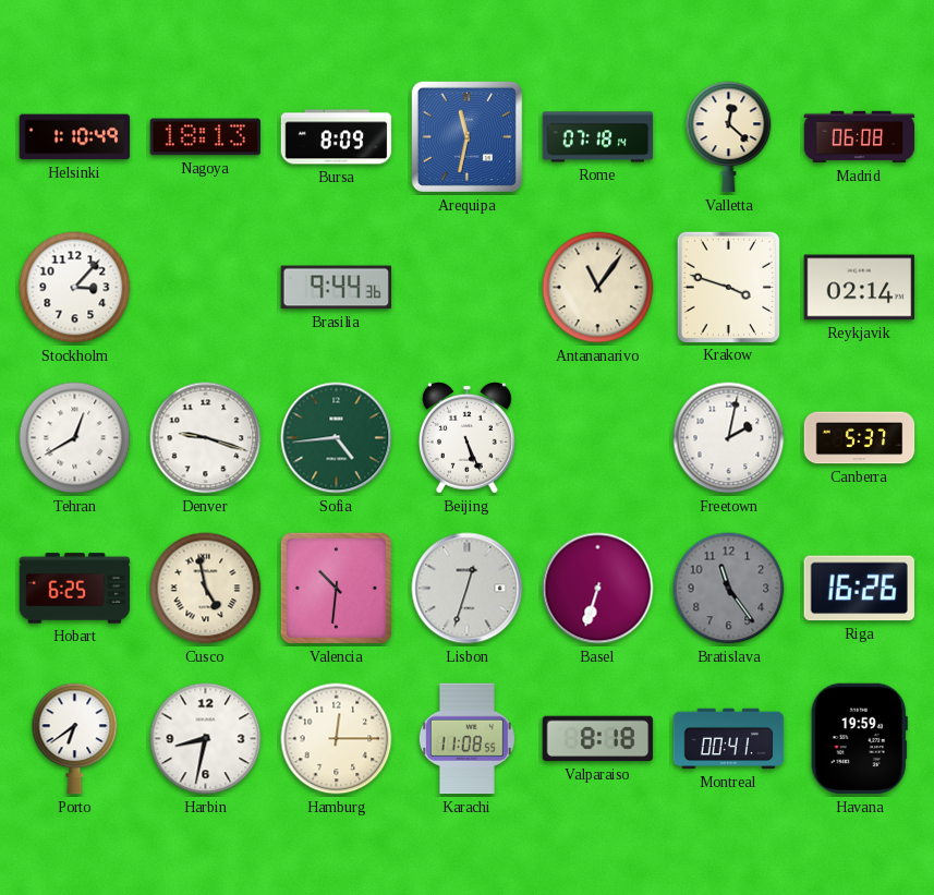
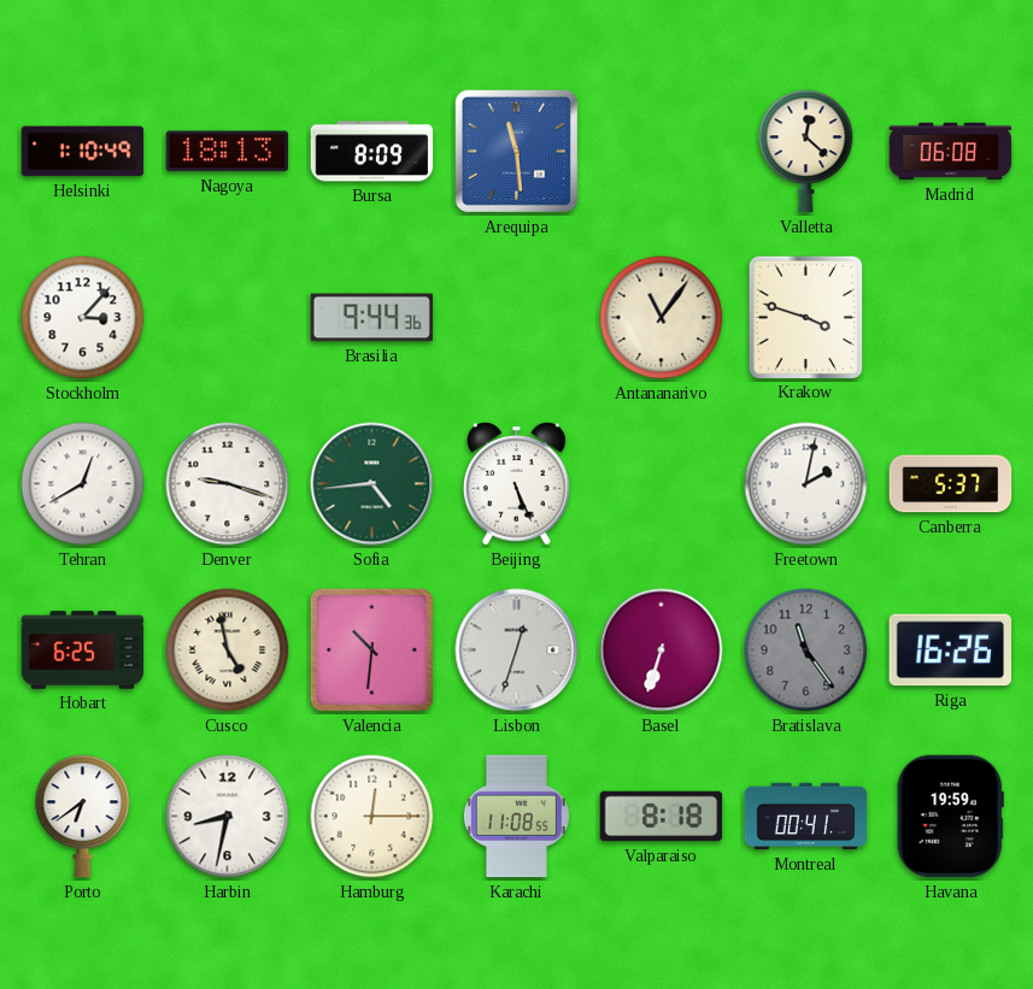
Arequipa: 11:32 -> 11:29
Rome: 07:18 -> none
Reykjavik: 02:14 -> none
